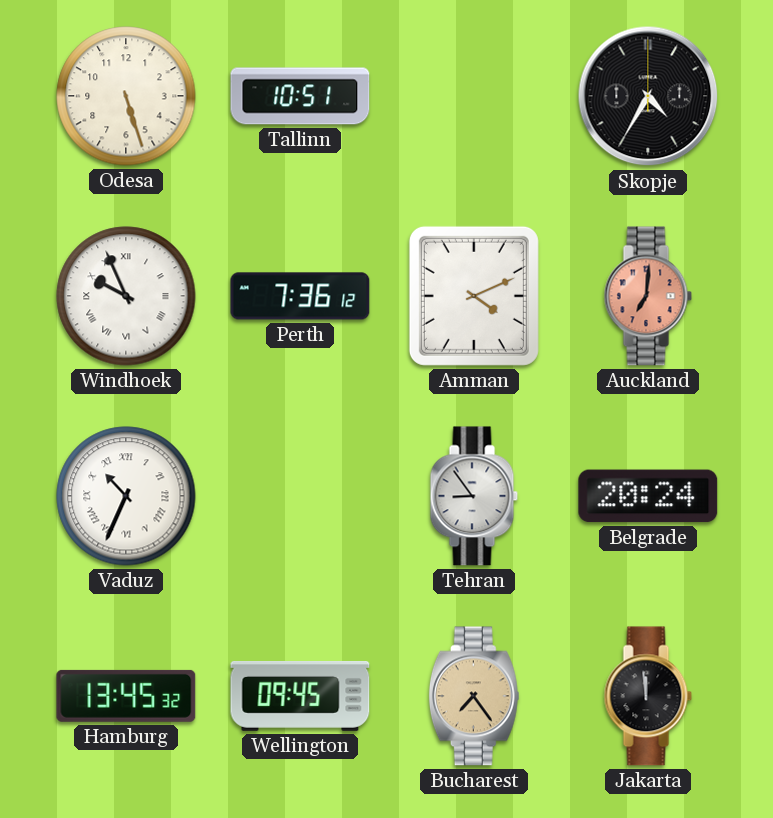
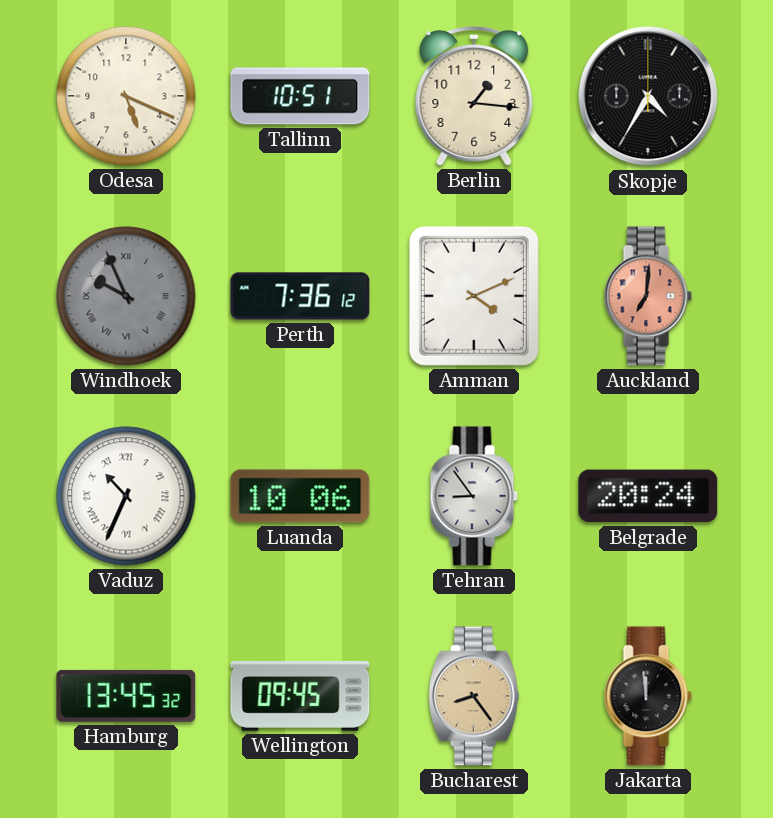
Odesa: 5:27 -> 5:19
Berlin: none -> 1:16
Windhoek dial: white -> grey
Luanda: none -> 10:06
Bucharest: 7:24 -> 8:24
